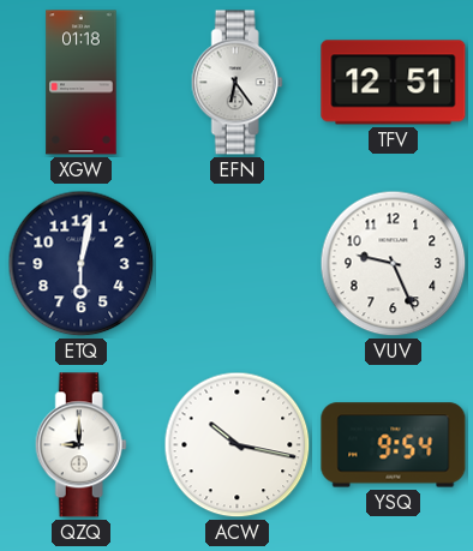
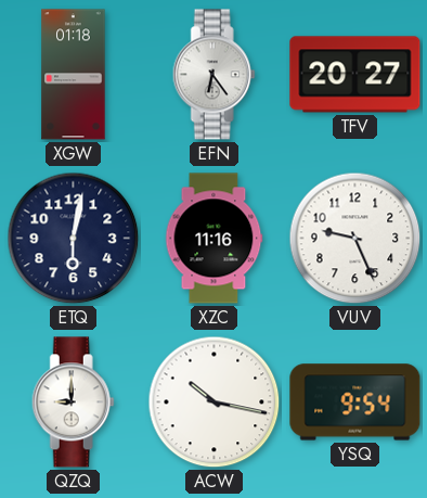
TFV: 12:51 -> 20:27
XZC: none -> 11:16
